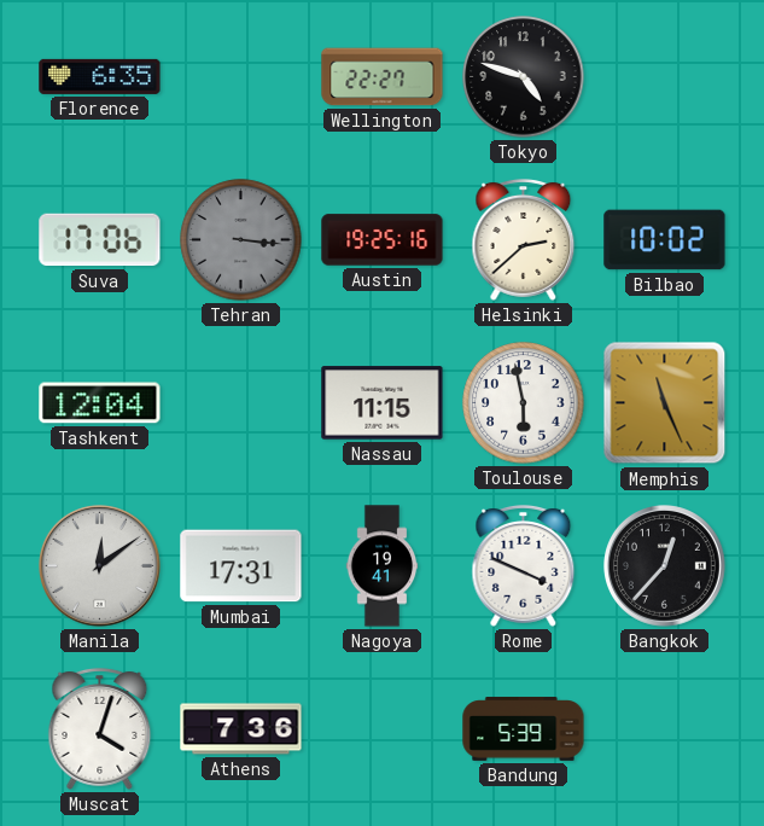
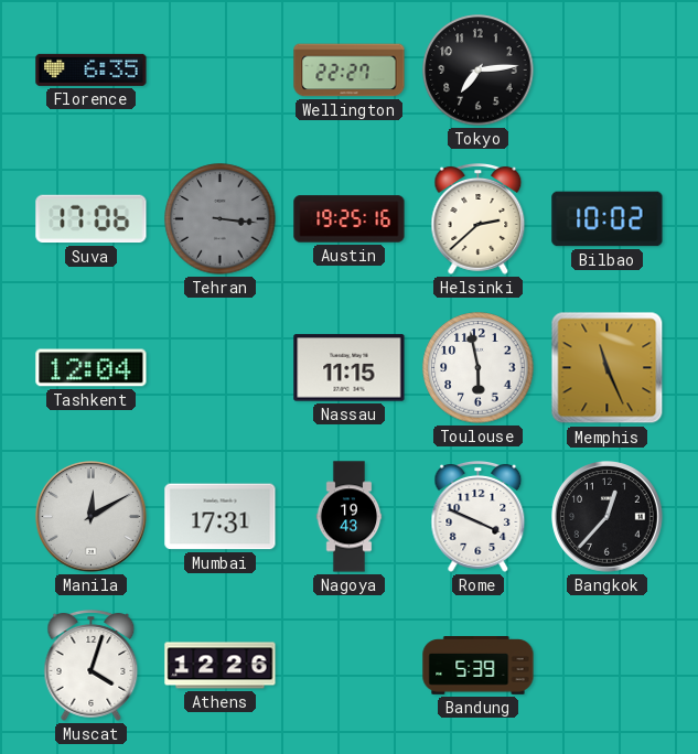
Tokyo: 4:48 -> 7:14
Manila: 12:09 -> 12:10
Nagoya: 19:41 -> 19:43
Athens: 7:36 -> 12:26
